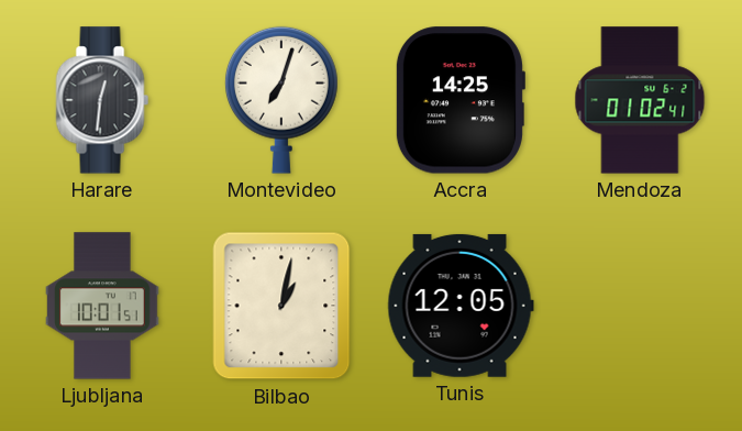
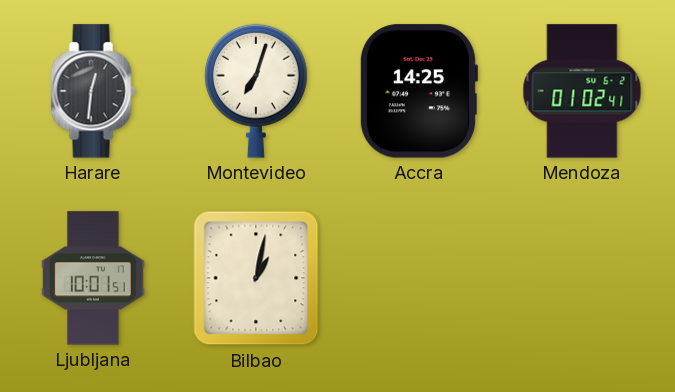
Tunis: 12:05 -> none
